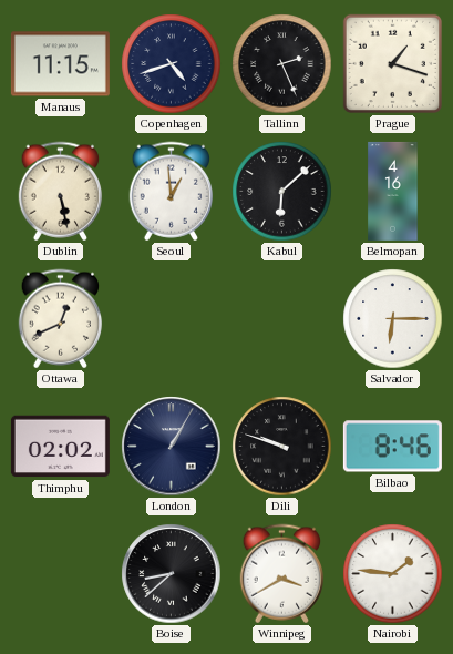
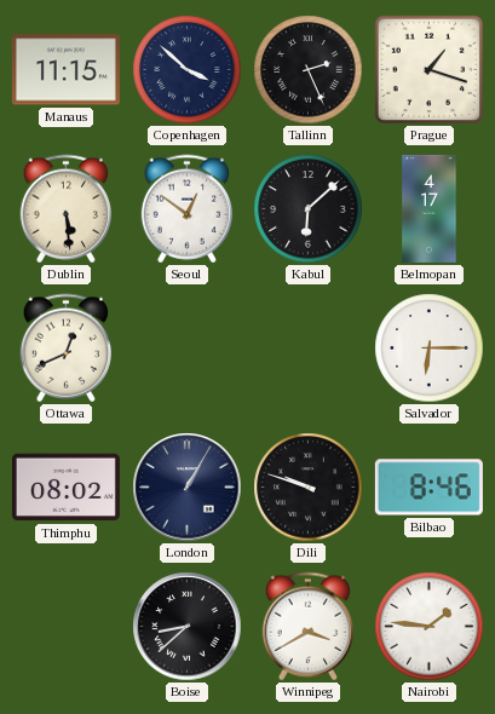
Copenhagen: 4:42 -> 3:52
Dublin: 5:28 -> 5:29
Seoul: 12:59 -> 12:51
Belmopan: 4:16 -> 4:17
Thimphu: 02:02 -> 08:02
